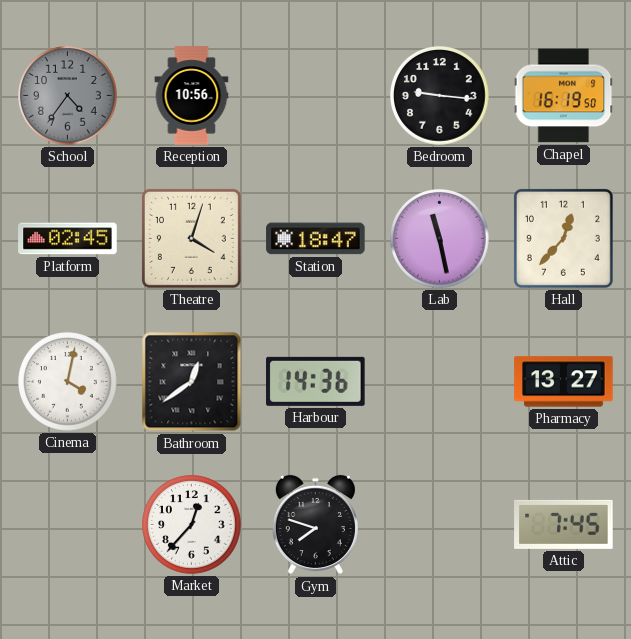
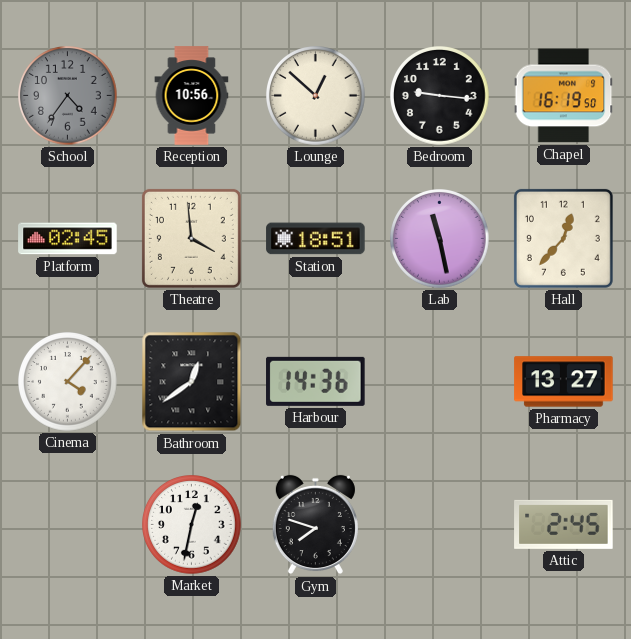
Lounge: none -> 12:52
Theatre: 4:03 -> 3:59
Station: 18:47 -> 18:51
Cinema: 4:02 -> 4:07
Market: 12:37 -> 12:32
Attic: 7:45 -> 2:45
